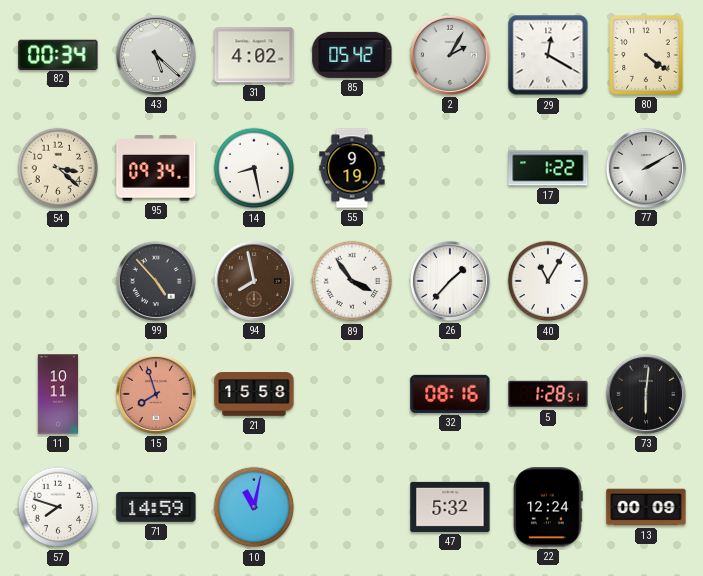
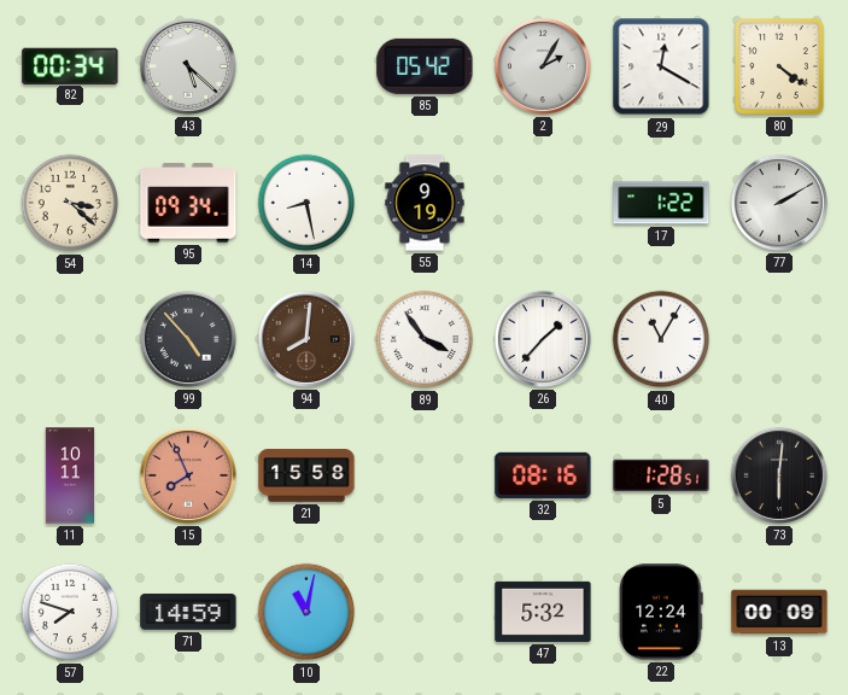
31: 4:02 -> none
94: 7:58 -> 8:01
15: 7:57 -> 7:56
